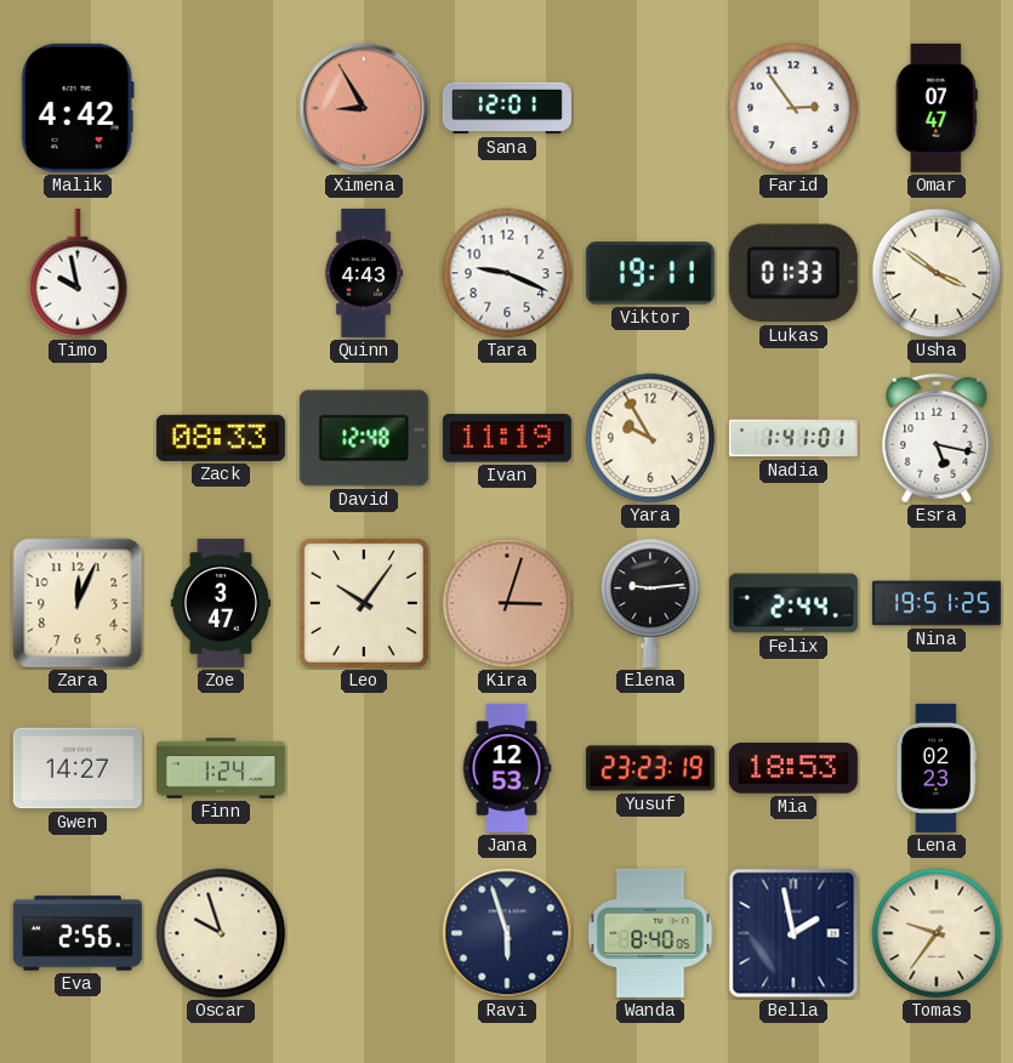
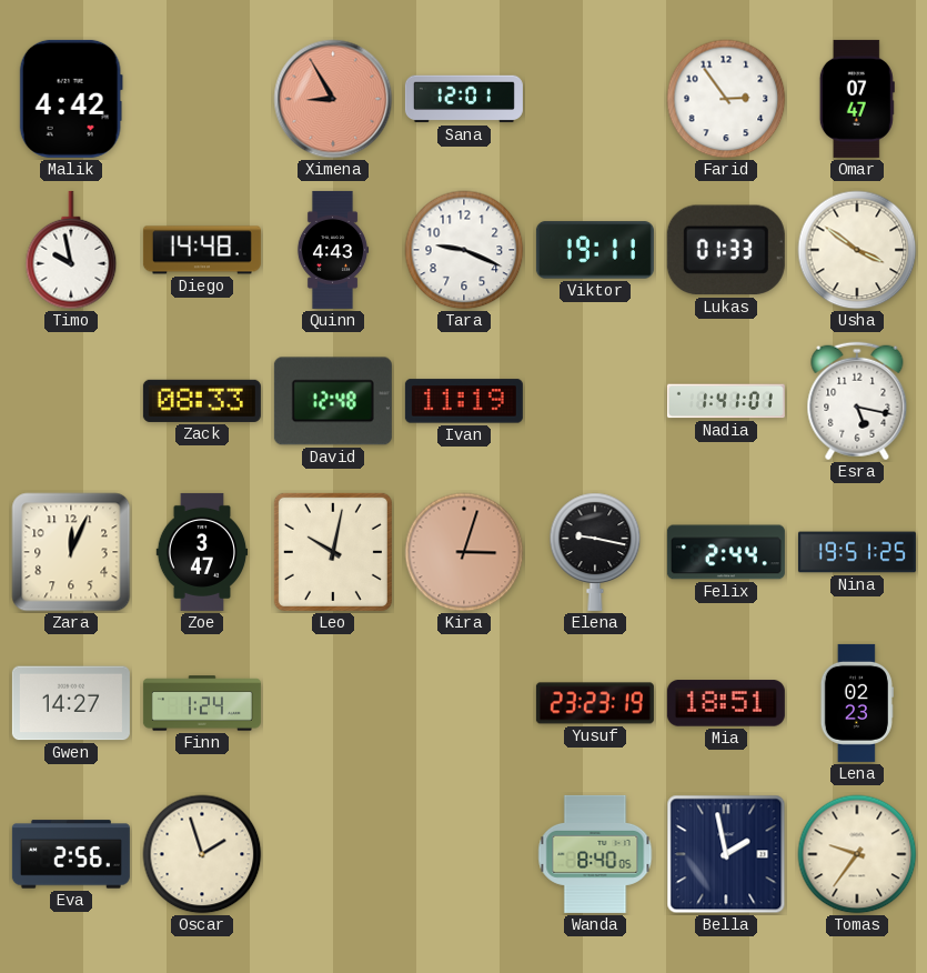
Diego: none -> 14:48
Yara: 9:55 -> none
Leo: 10:06 -> 10:02
Elena: 9:14 -> 9:17
Jana: 12:53 -> none
Mia: 18:53 -> 18:51
Oscar: 9:57 -> 1:57
Ravi: 5:57 -> none
